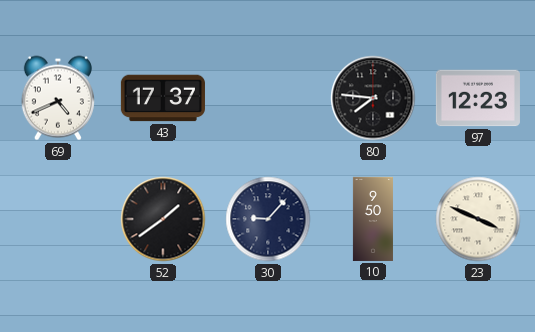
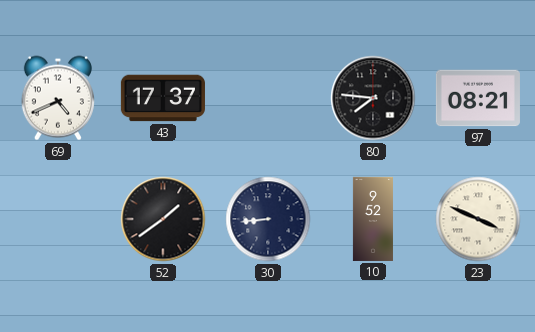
97: 12:23 -> 08:21
30: 9:07 -> 8:44
10: 9:50 -> 9:52
